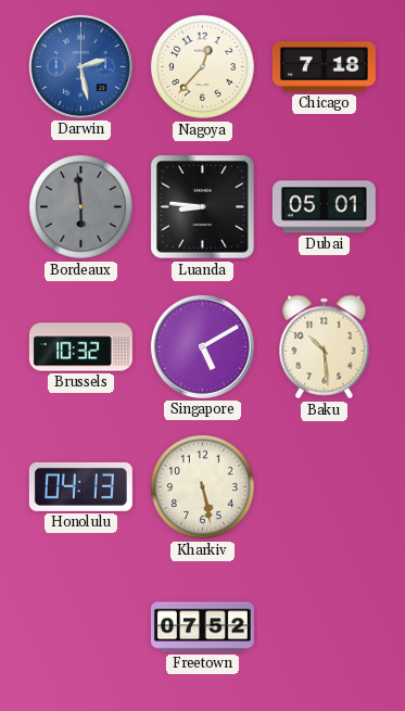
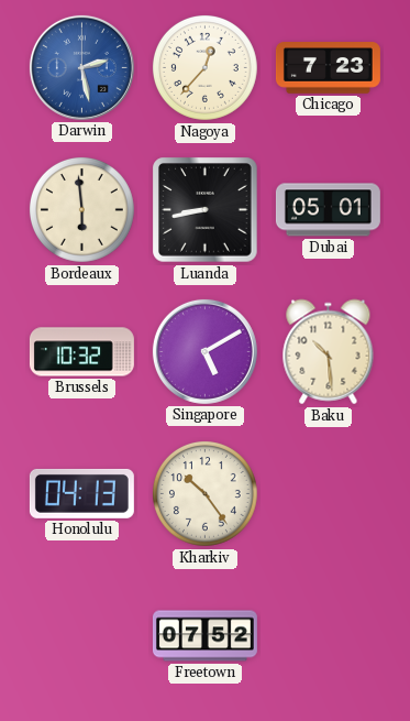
Chicago: 7:18 -> 7:23
Bordeaux dial: grey -> cream
Luanda: 8:46 -> 8:43
Kharkiv: 5:28 -> 10:24
